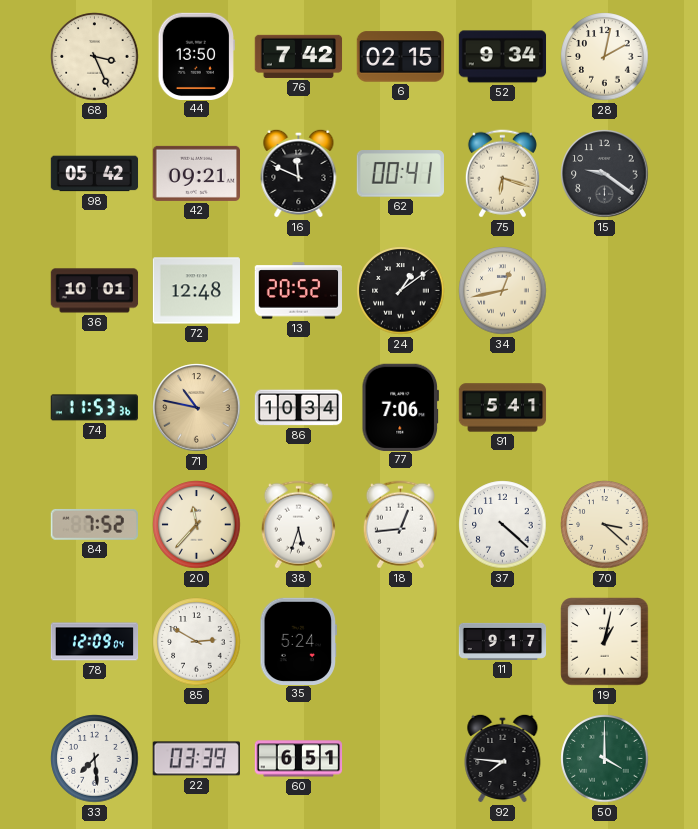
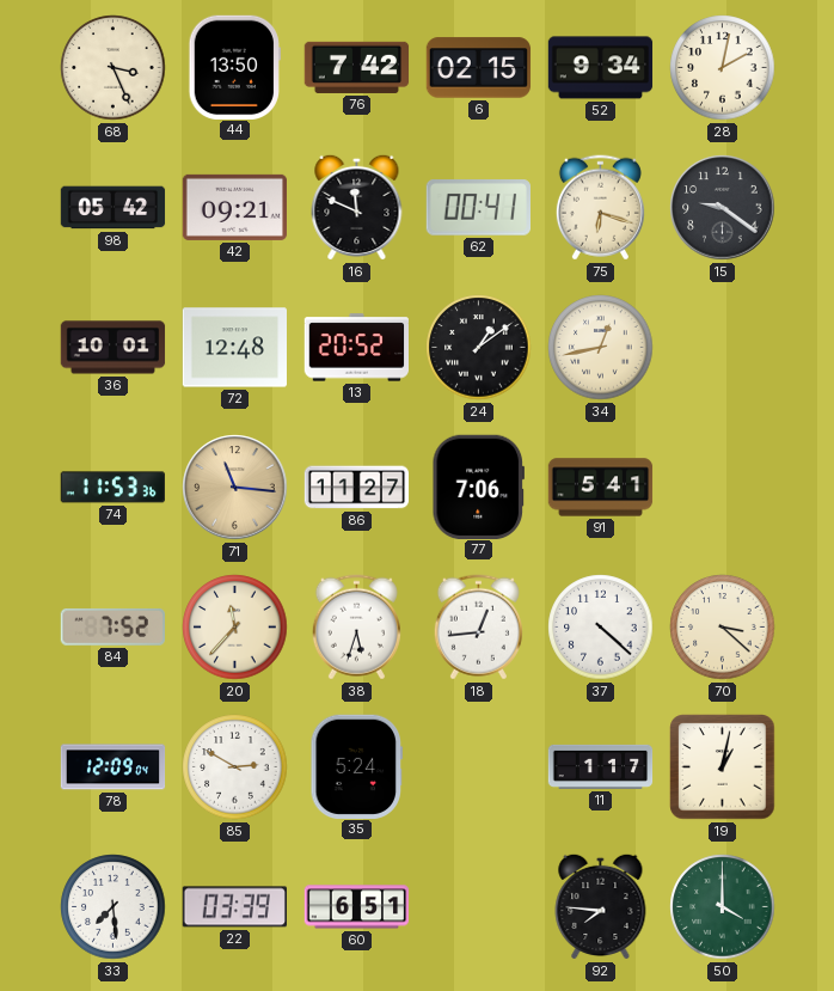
71: 10:47 -> 11:16
86: 10:34 -> 11:27
11: 9:17 -> 1:17
